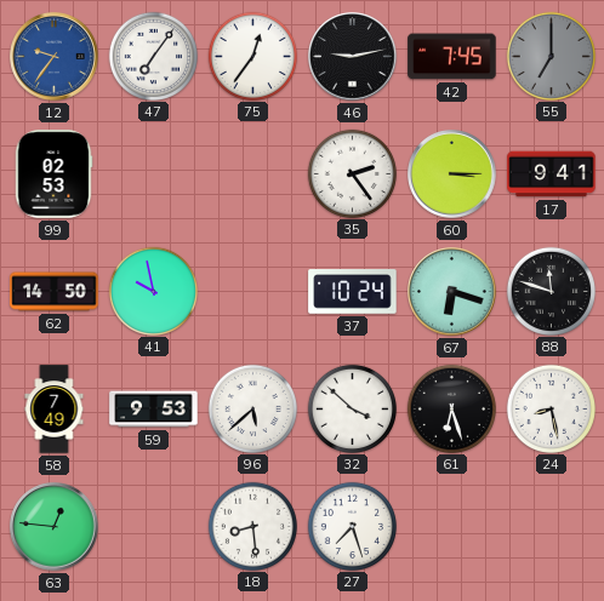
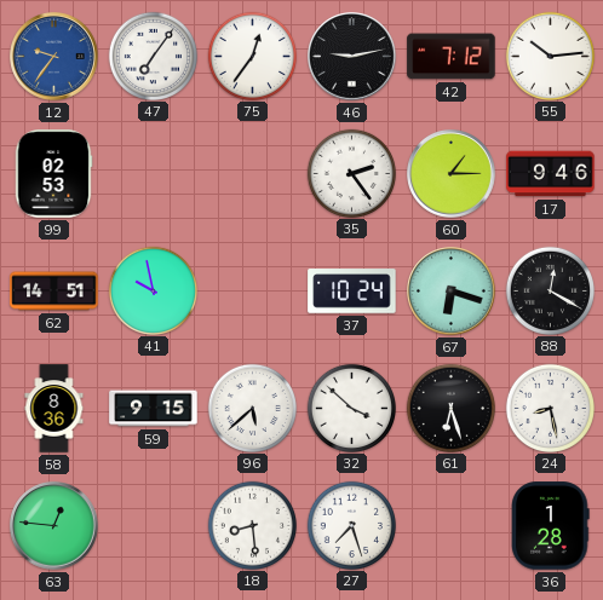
42: 7:45 -> 7:12
55: 7:00 -> 10:14
55 dial: grey -> white
60: 3:15 -> 1:15
17: 9:41 -> 9:46
62: 14:50 -> 14:51
88: 11:48 -> 12:20
58: 7:49 -> 8:36
59: 9:53 -> 9:15
36: none -> 1:28
